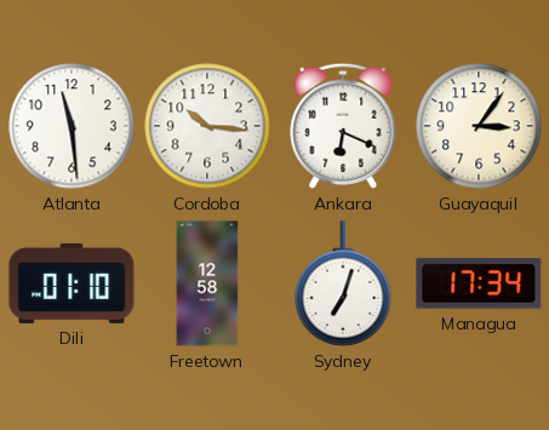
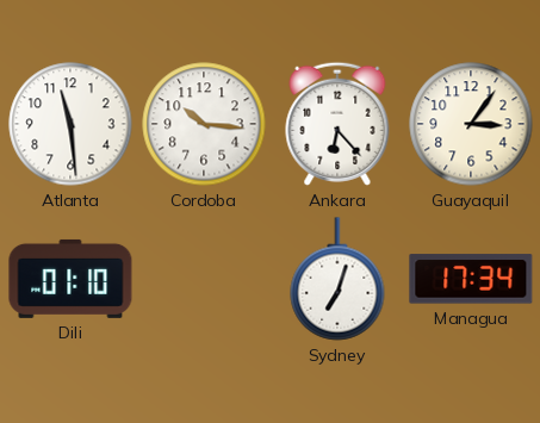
Ankara: 6:19 -> 6:23
Freetown: 12:58 -> none
